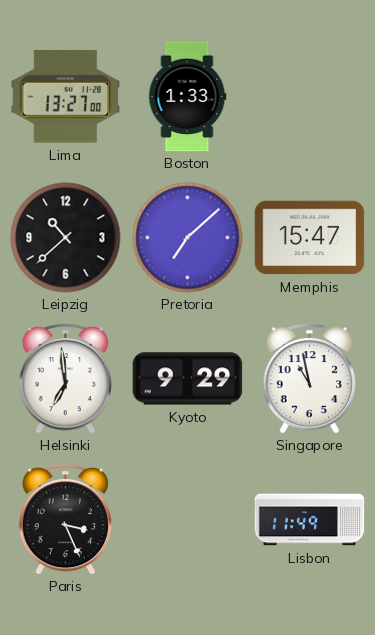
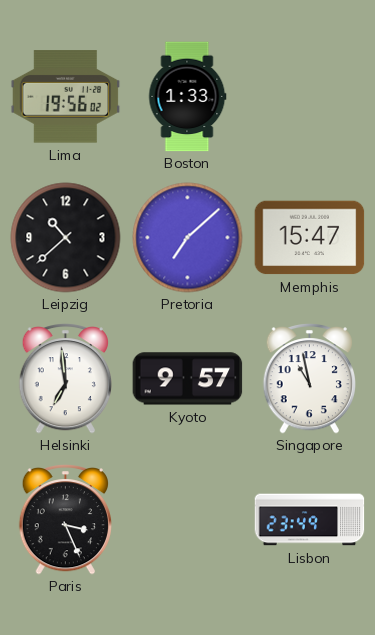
Lima: 13:27 -> 19:56
Kyoto: 9:29 -> 9:57
Lisbon: 11:49 -> 23:49
